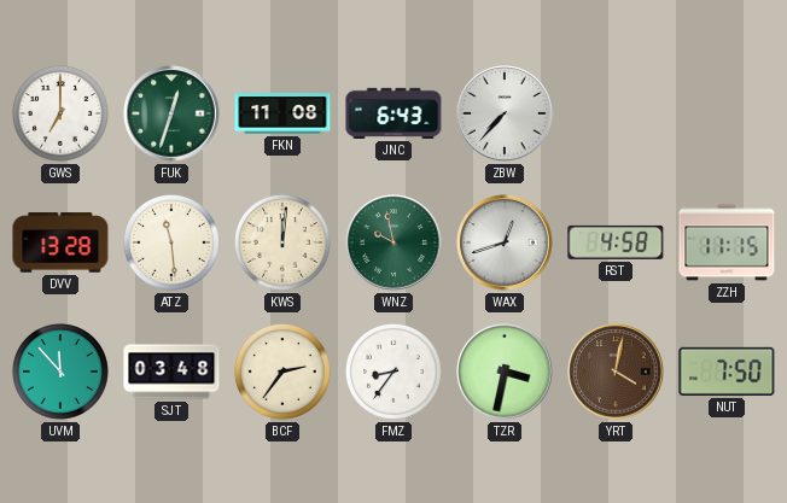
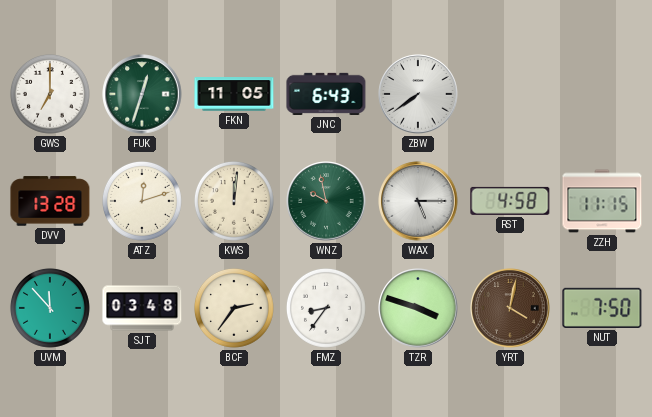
FKN: 11:08 -> 11:05
ZBW: 7:37 -> 7:39
ATZ: 11:29 -> 12:12
WAX: 12:42 -> 5:15
TZR: 3:32 -> 3:48
